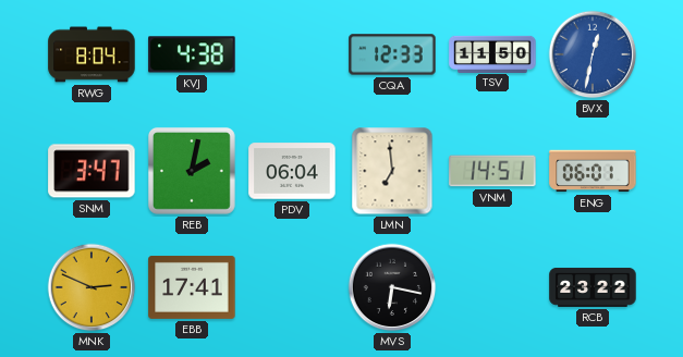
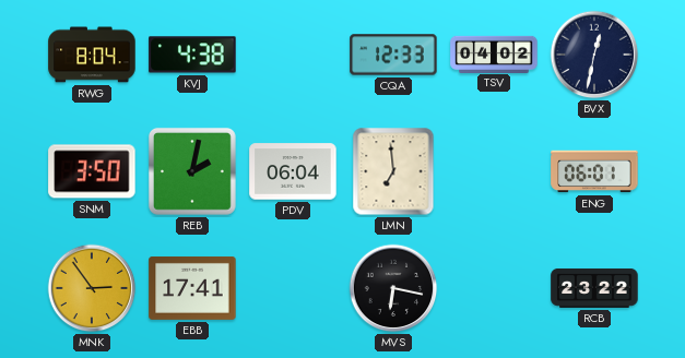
TSV: 11:50 -> 04:02
BVX dial: blue -> navy
SNM: 3:47 -> 3:50
VNM: 14:51 -> none
MNK: 2:49 -> 2:54
